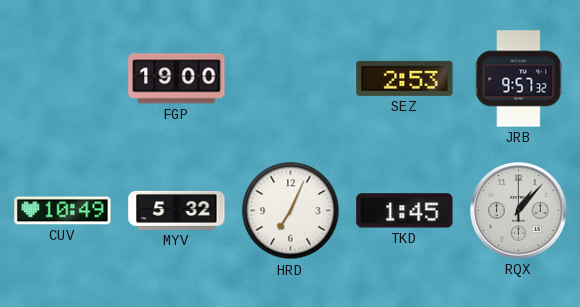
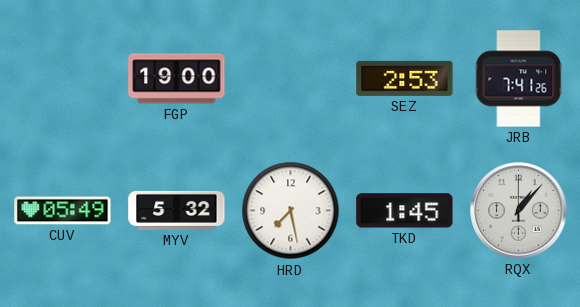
JRB: 9:57 -> 7:41
CUV: 10:49 -> 05:49
HRD: 7:04 -> 7:28
